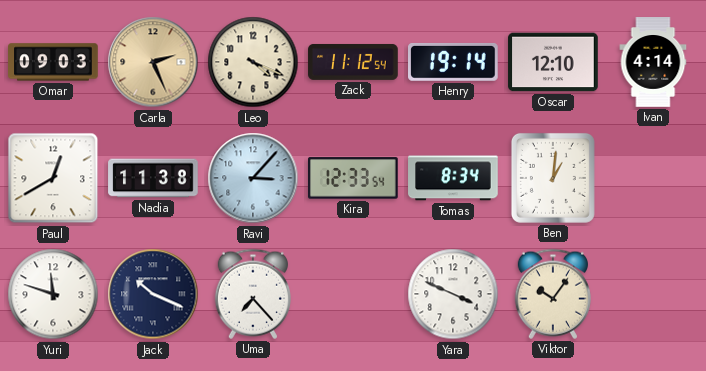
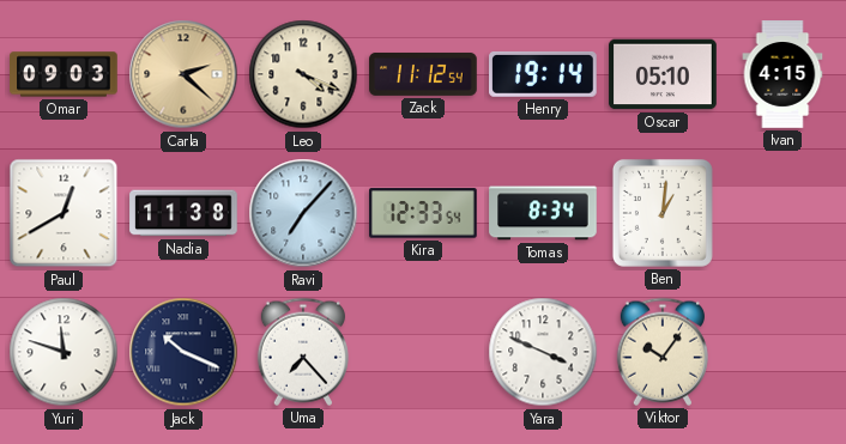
Carla: 2:26 -> 2:22
Oscar: 12:10 -> 05:10
Ivan: 4:14 -> 4:15
Ravi: 3:07 -> 7:07
